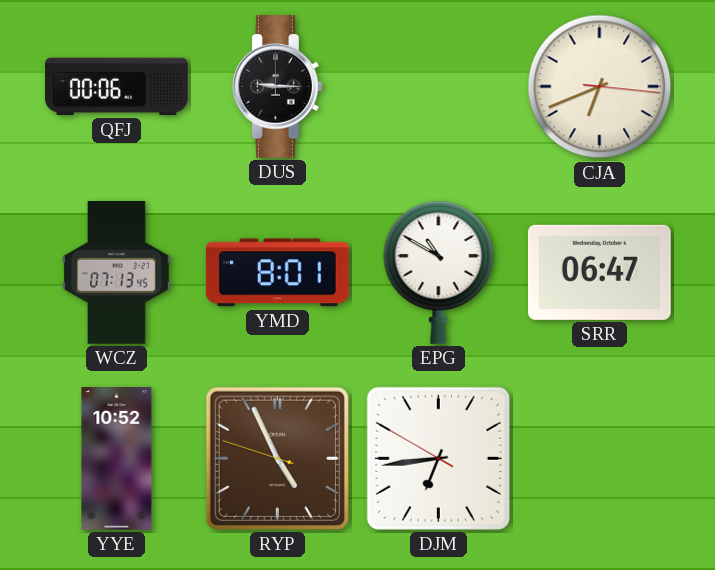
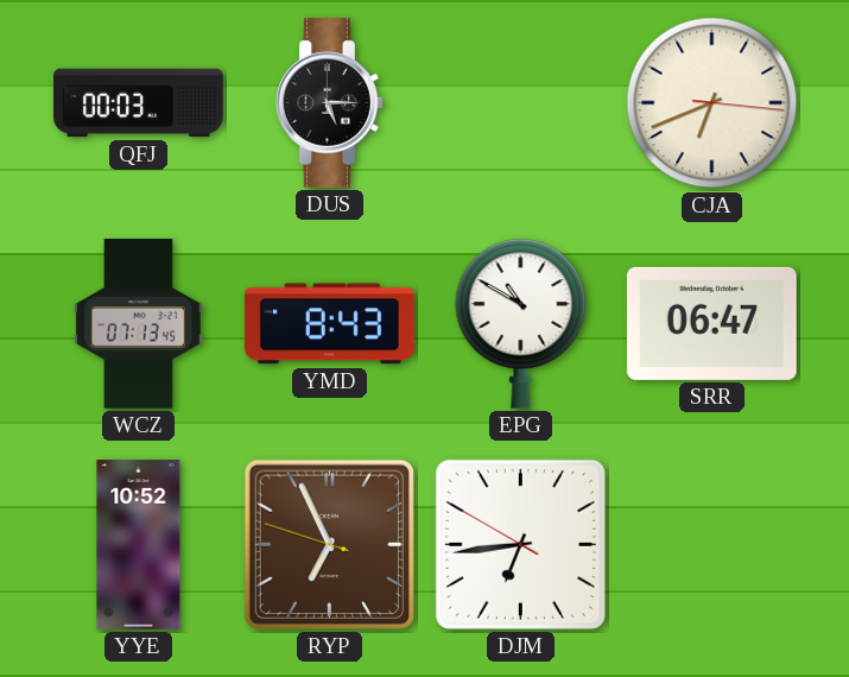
QFJ: 00:06 -> 00:03
DUS: 9:15 -> 5:15
YMD: 8:01 -> 8:43
RYP: 4:55 -> 6:55
